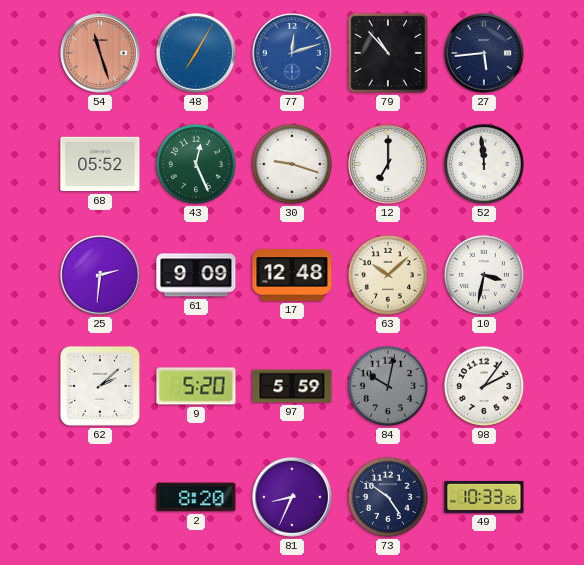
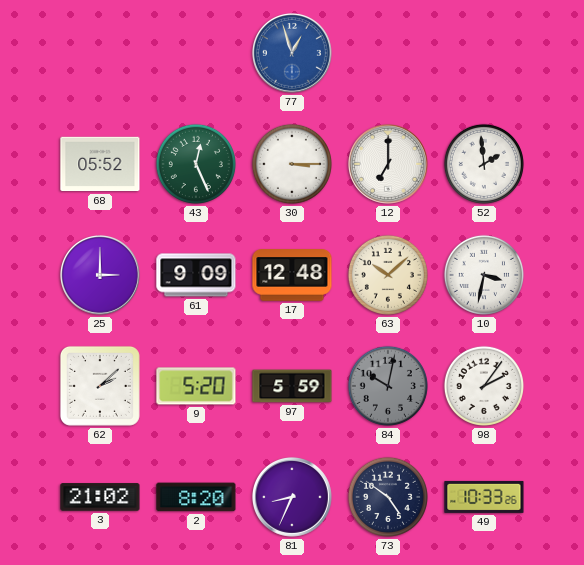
54: 11:27 -> none
48: 7:05 -> none
77: 12:12 -> 12:57
79: 10:53 -> none
27: 5:44 -> none
30: 9:18 -> 3:15
52: 11:59 -> 1:59
25: 2:31 -> 3:00
3: none -> 21:02
